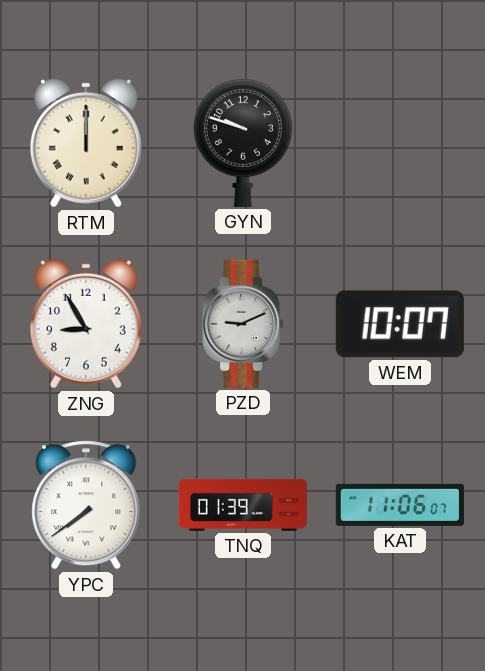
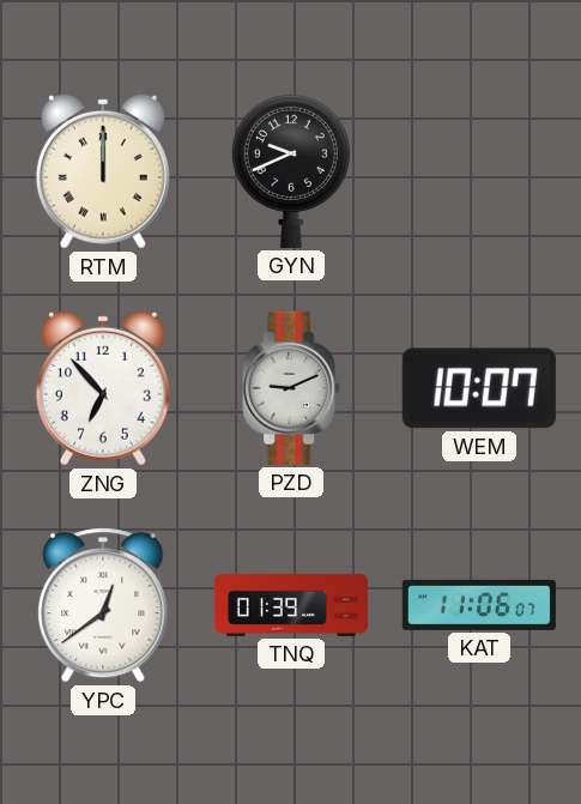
GYN: 9:48 -> 9:41
ZNG: 8:55 -> 6:53
YPC: 7:39 -> 12:39
